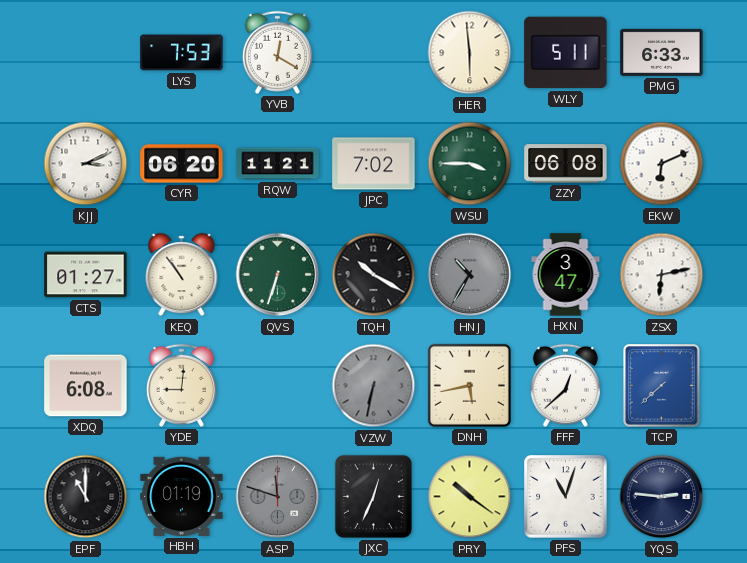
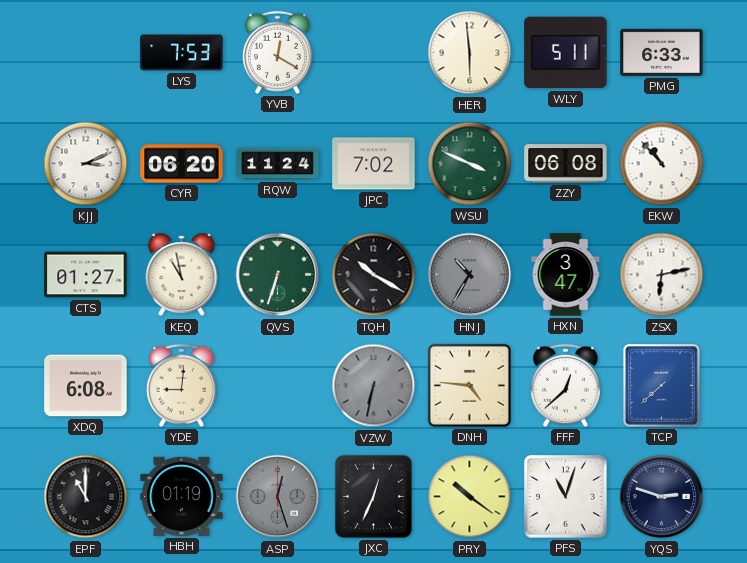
RQW: 11:21 -> 11:24
WSU: 3:45 -> 3:49
EKW: 6:11 -> 10:53
KEQ: 10:54 -> 10:58
DNH: 5:43 -> 4:46
ASP: 11:48 -> 12:27
YQS: 2:46 -> 2:48
